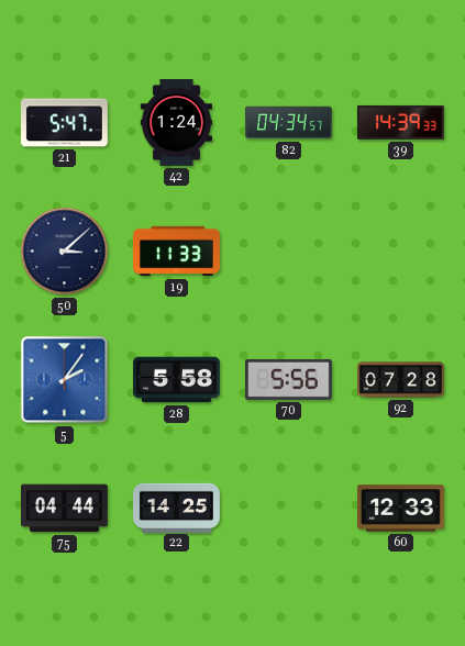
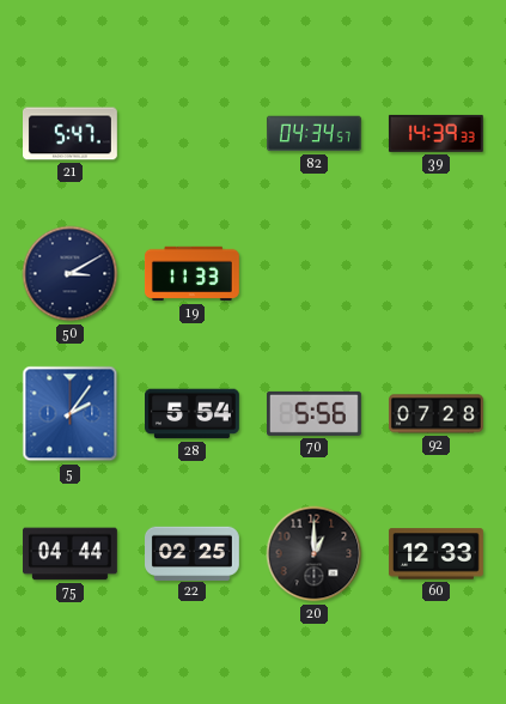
42: 1:24 -> none
50: 3:08 -> 3:10
28: 5:58 -> 5:54
22: 14:25 -> 02:25
20: none -> 1:00
